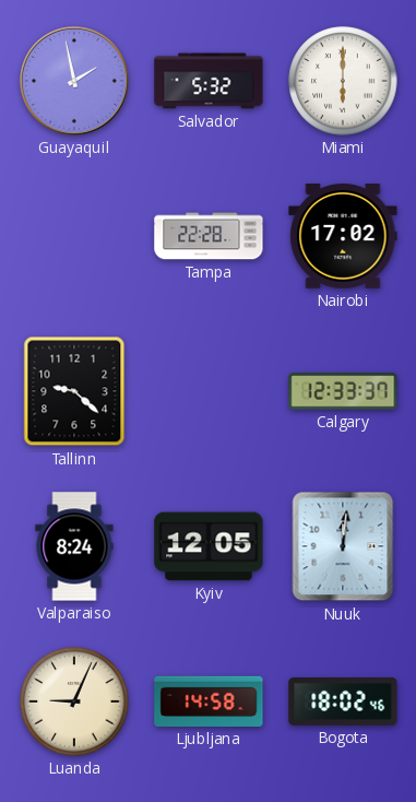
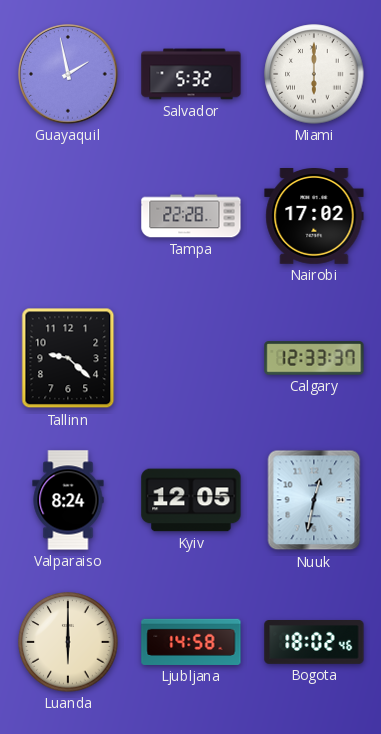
Nuuk: 12:01 -> 12:32
Luanda: 9:04 -> 6:00
